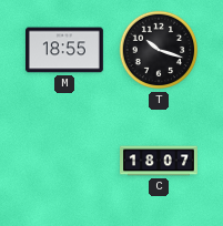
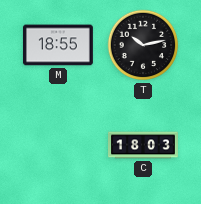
T: 10:18 -> 10:13
C: 18:07 -> 18:03
